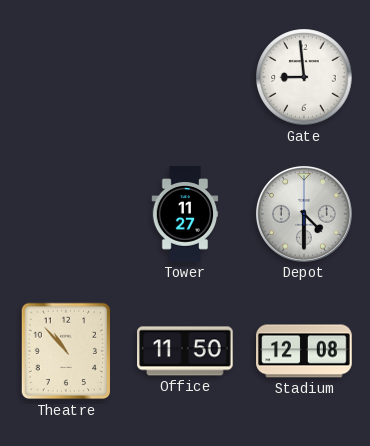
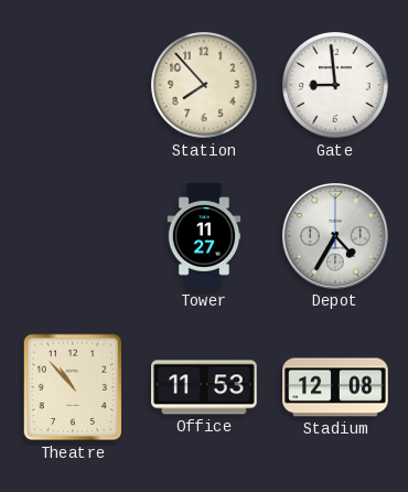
Station: none -> 7:53
Depot: 4:30 -> 4:35
Office: 11:50 -> 11:53
